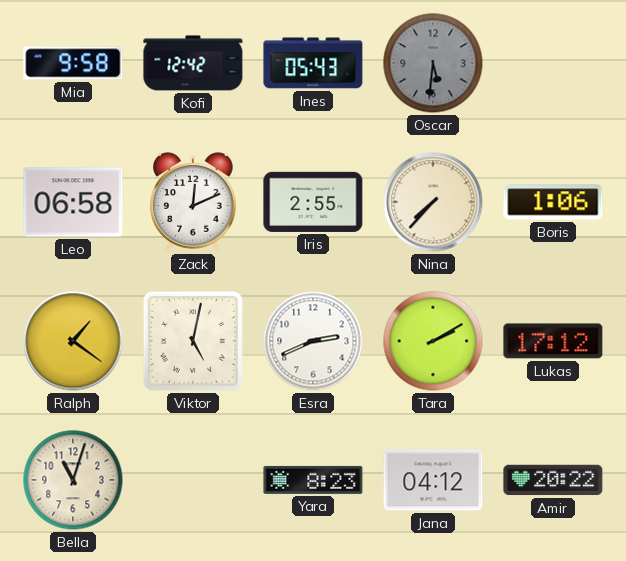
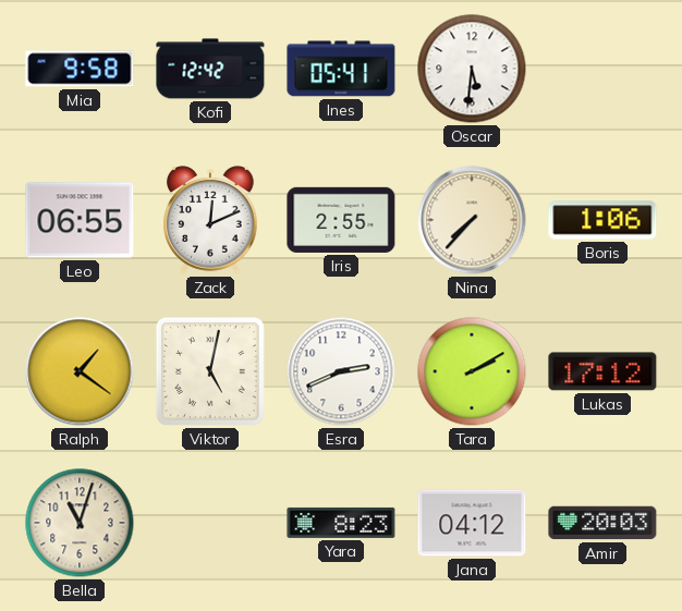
Ines: 05:43 -> 05:41
Oscar dial: grey -> white
Leo: 06:58 -> 06:55
Amir: 20:22 -> 20:03
